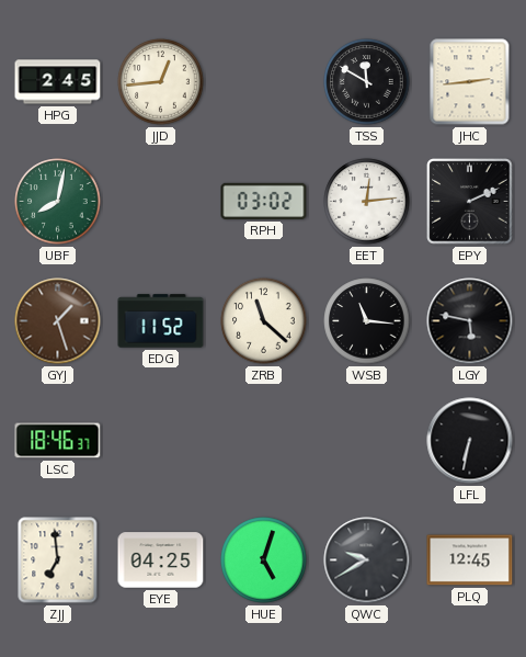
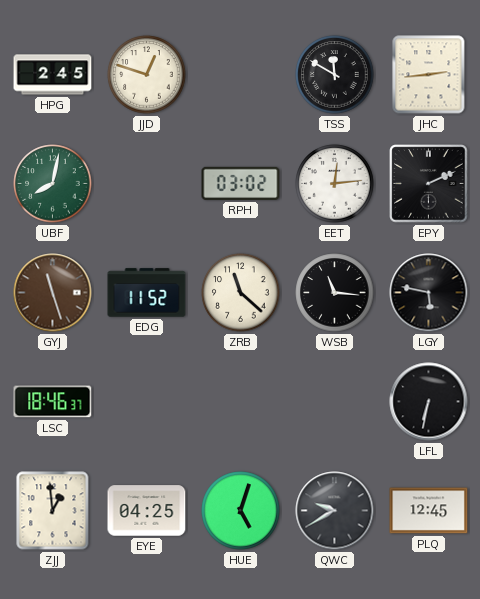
JJD: 12:44 -> 12:48
GYJ: 1:27 -> 11:27
ZJJ: 6:59 -> 12:59
